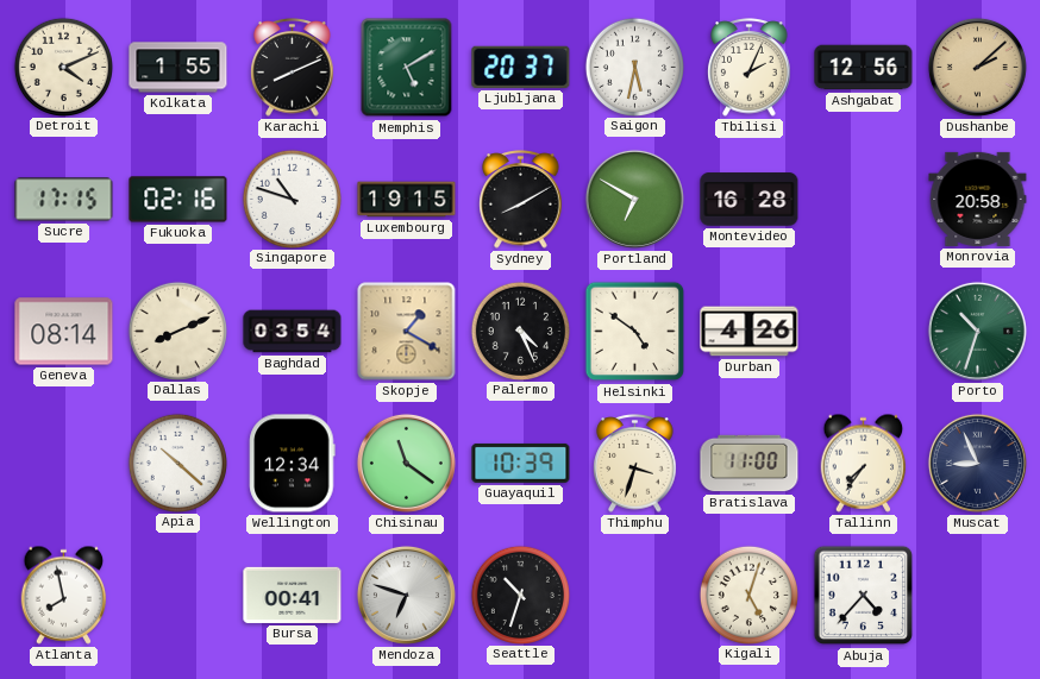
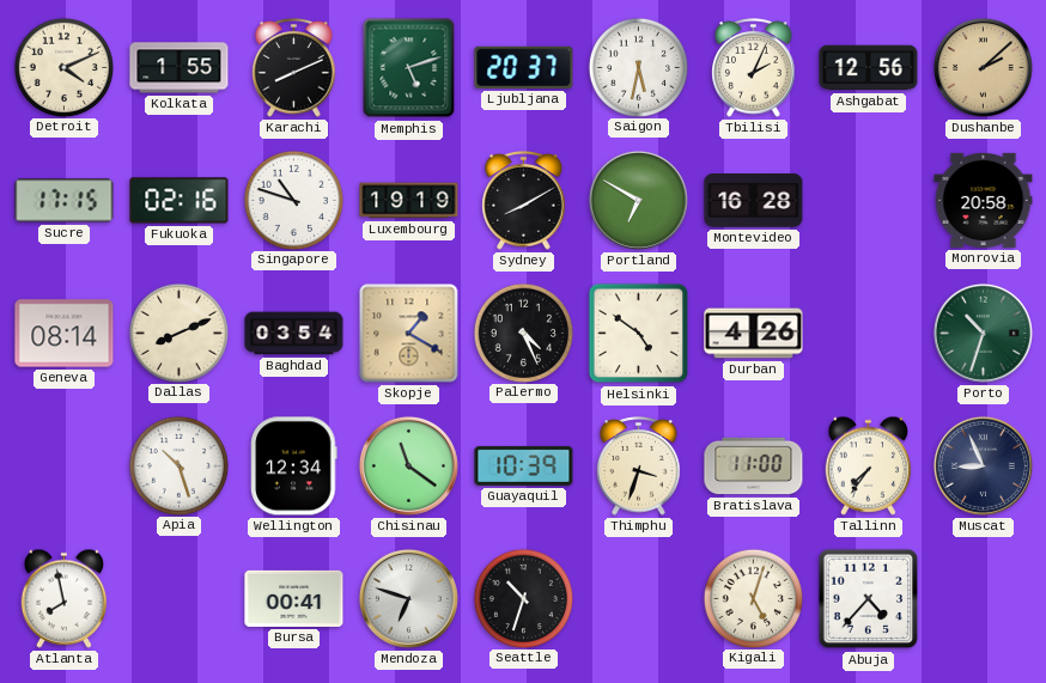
Memphis: 5:10 -> 5:12
Luxembourg: 19:15 -> 19:19
Apia: 10:22 -> 10:27
